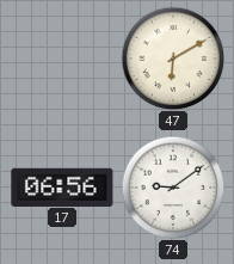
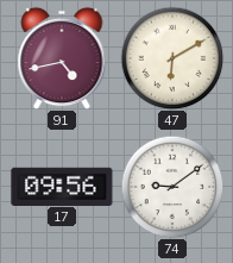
91: none -> 4:43
17: 06:56 -> 09:56
